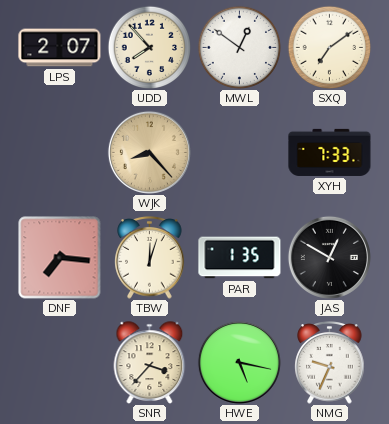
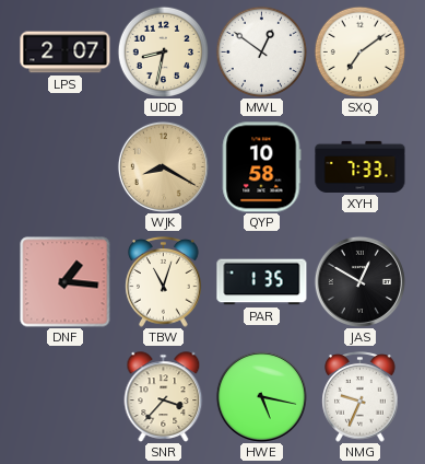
UDD: 7:53 -> 8:32
WJK: 8:23 -> 8:20
QYP: none -> 10:58
DNF: 7:16 -> 1:16
TBW: 12:03 -> 11:03
